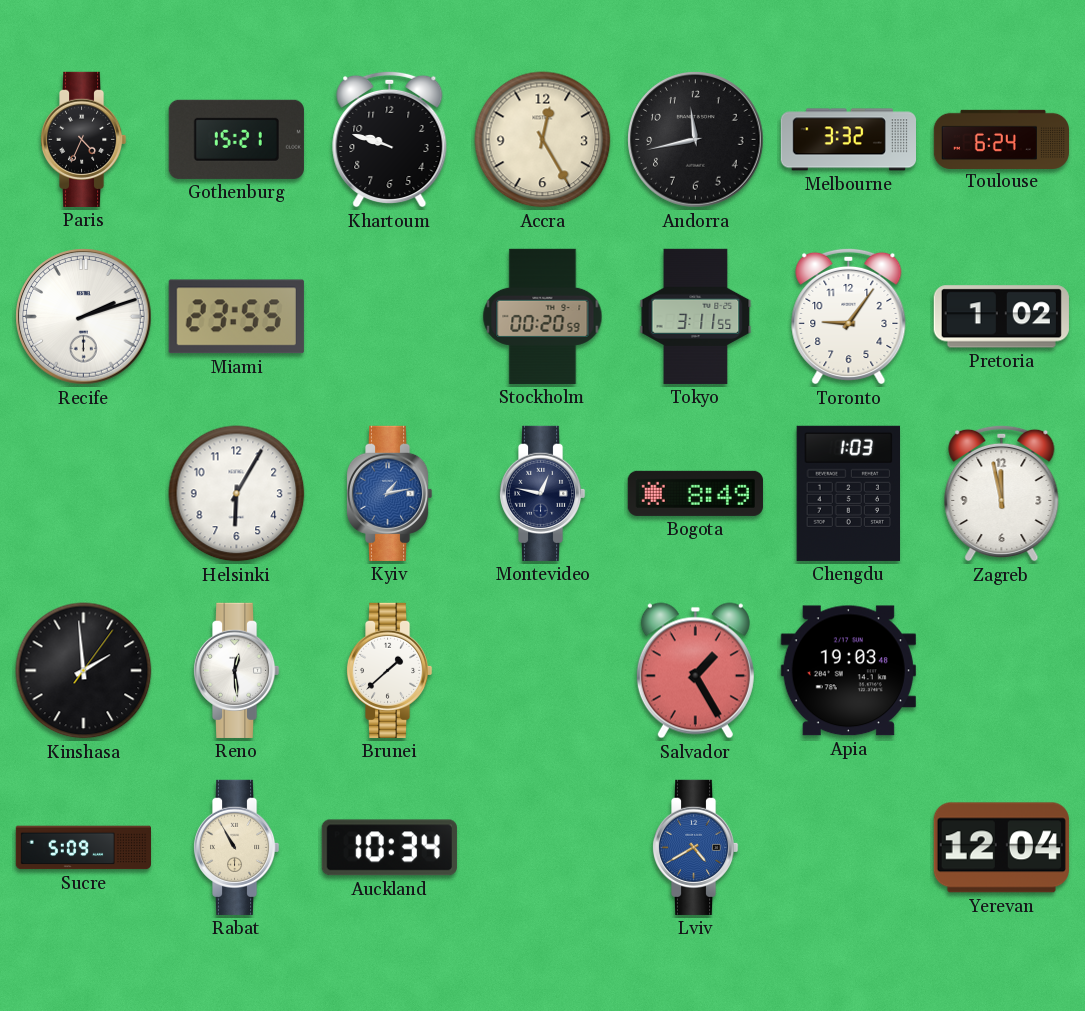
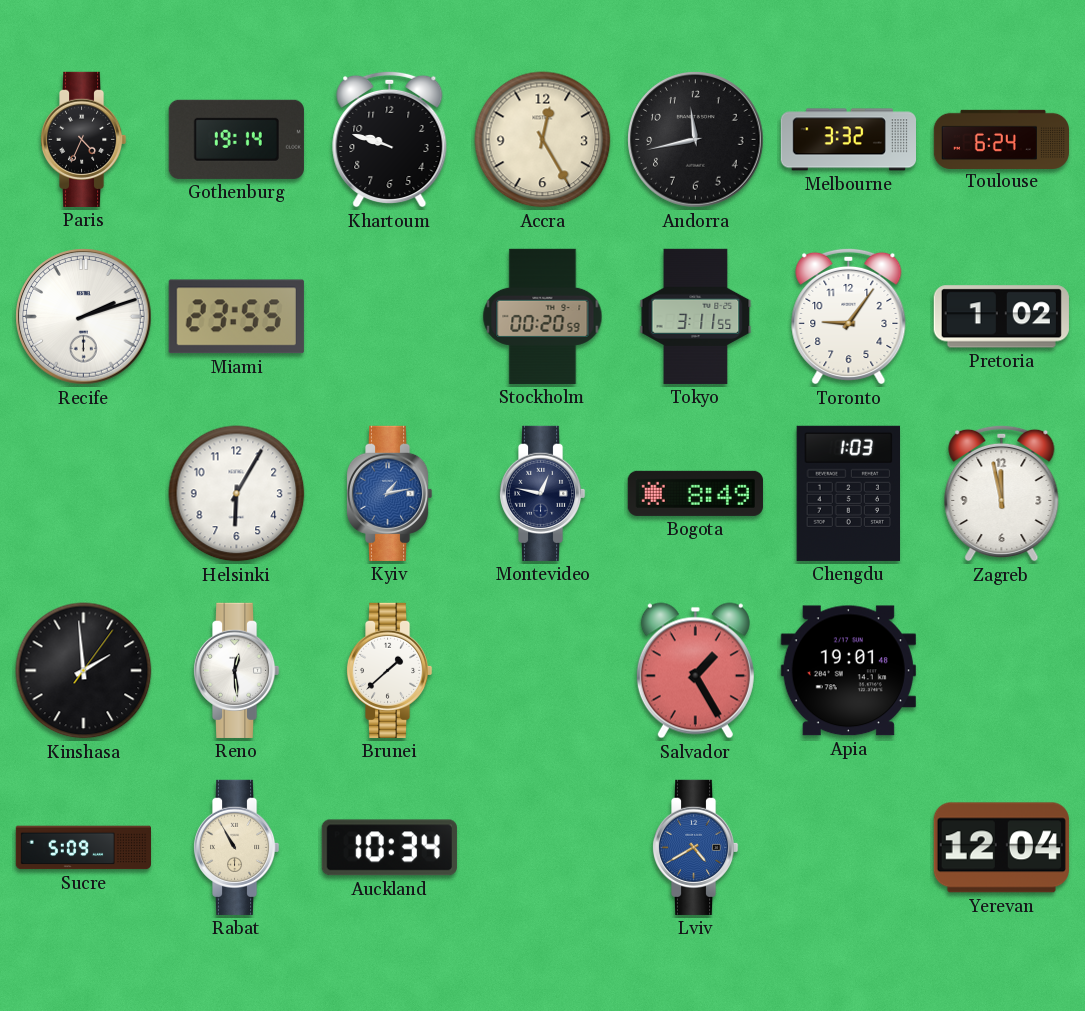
Gothenburg: 15:21 -> 19:14
Apia: 19:03 -> 19:01
